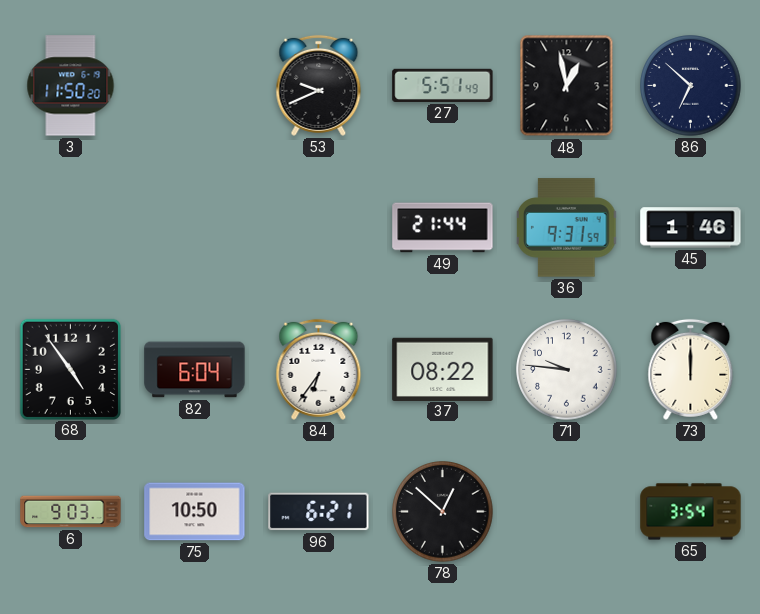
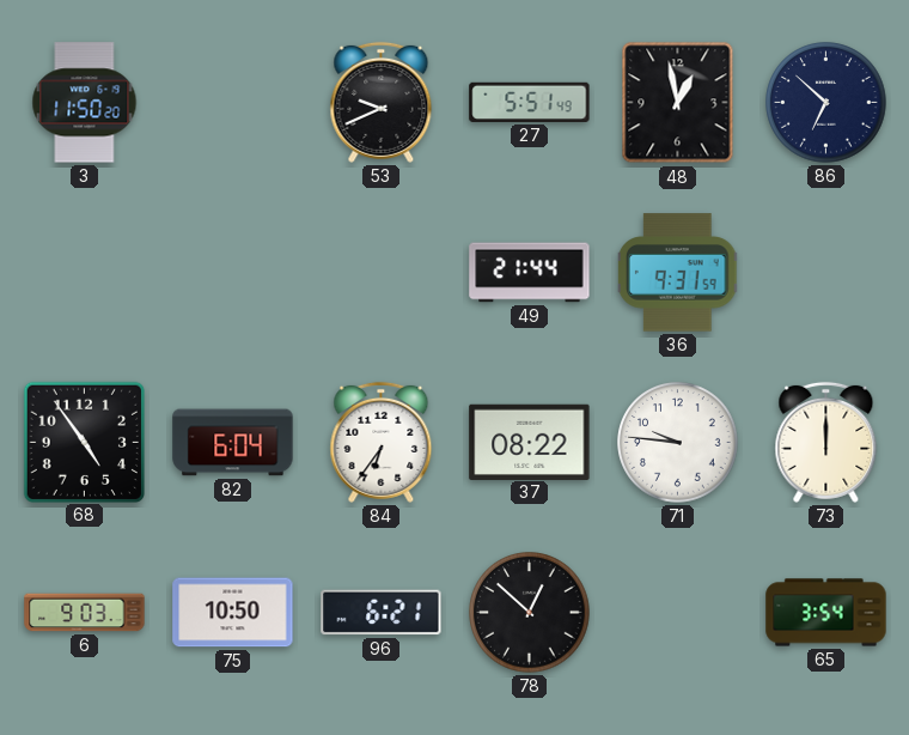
45: 1:46 -> none
